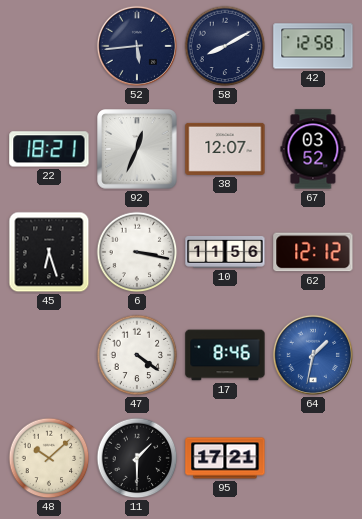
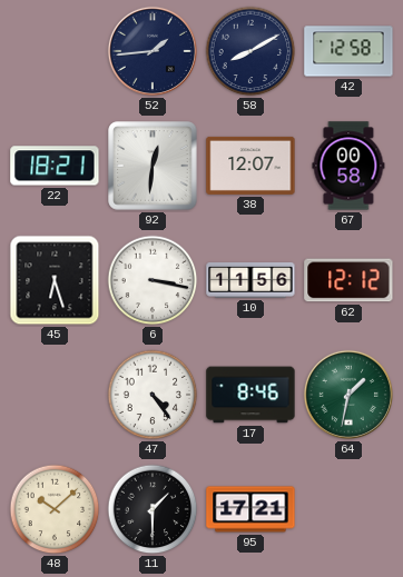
52: 5:44 -> 1:44
92: 12:34 -> 12:31
67: 03:52 -> 00:58
47: 4:21 -> 4:24
64 dial: blue -> green
